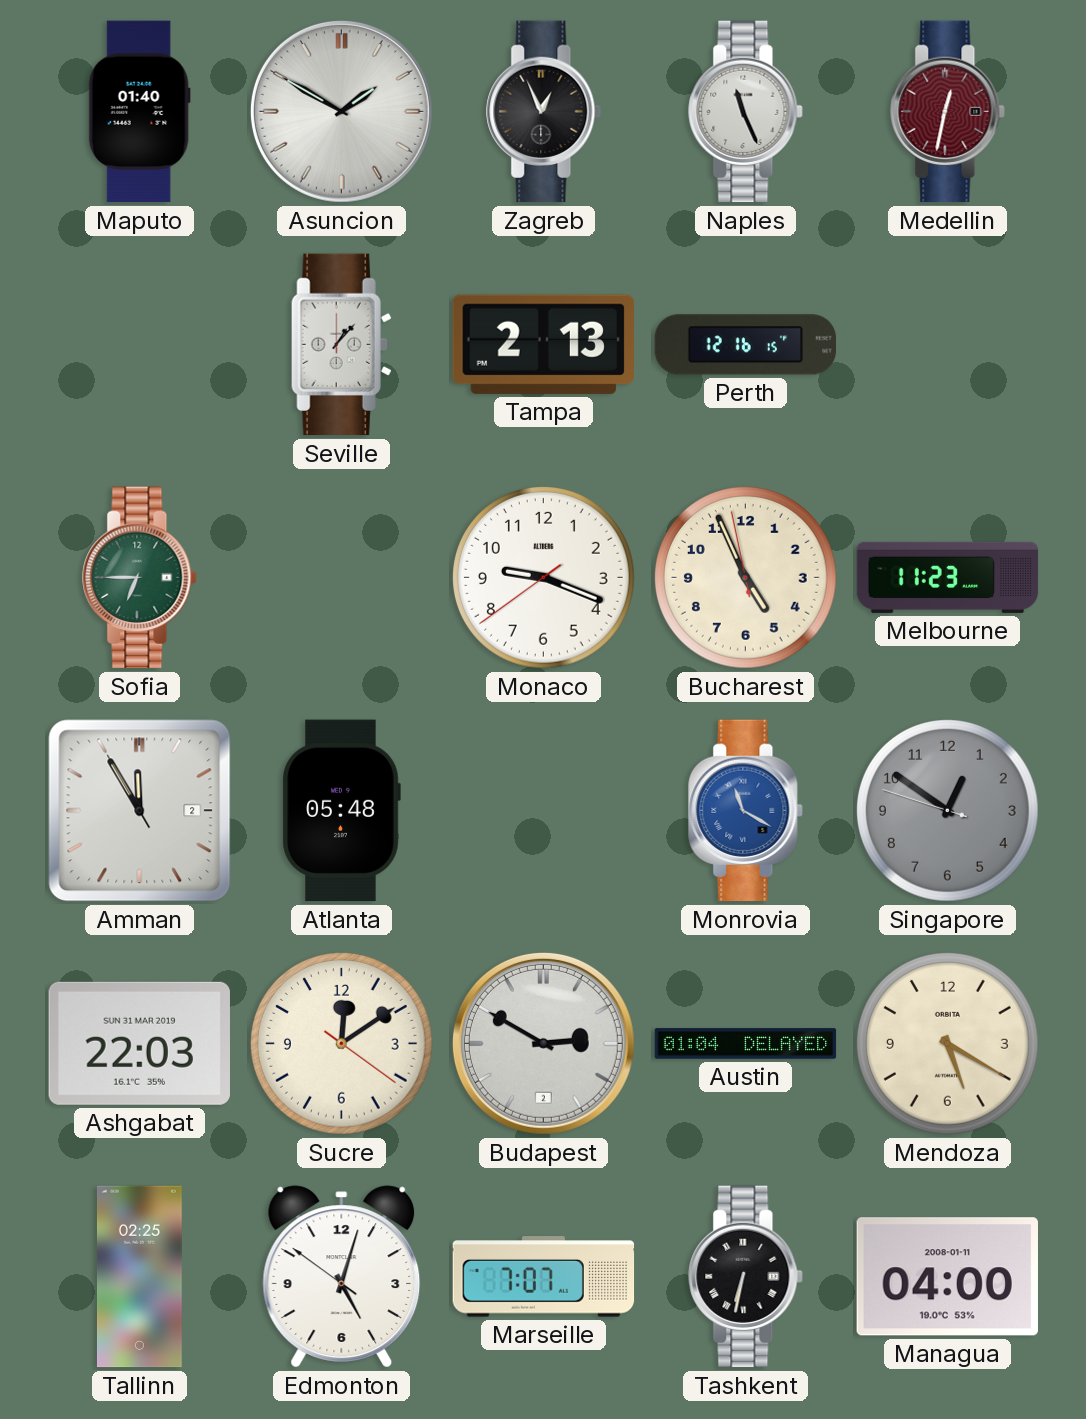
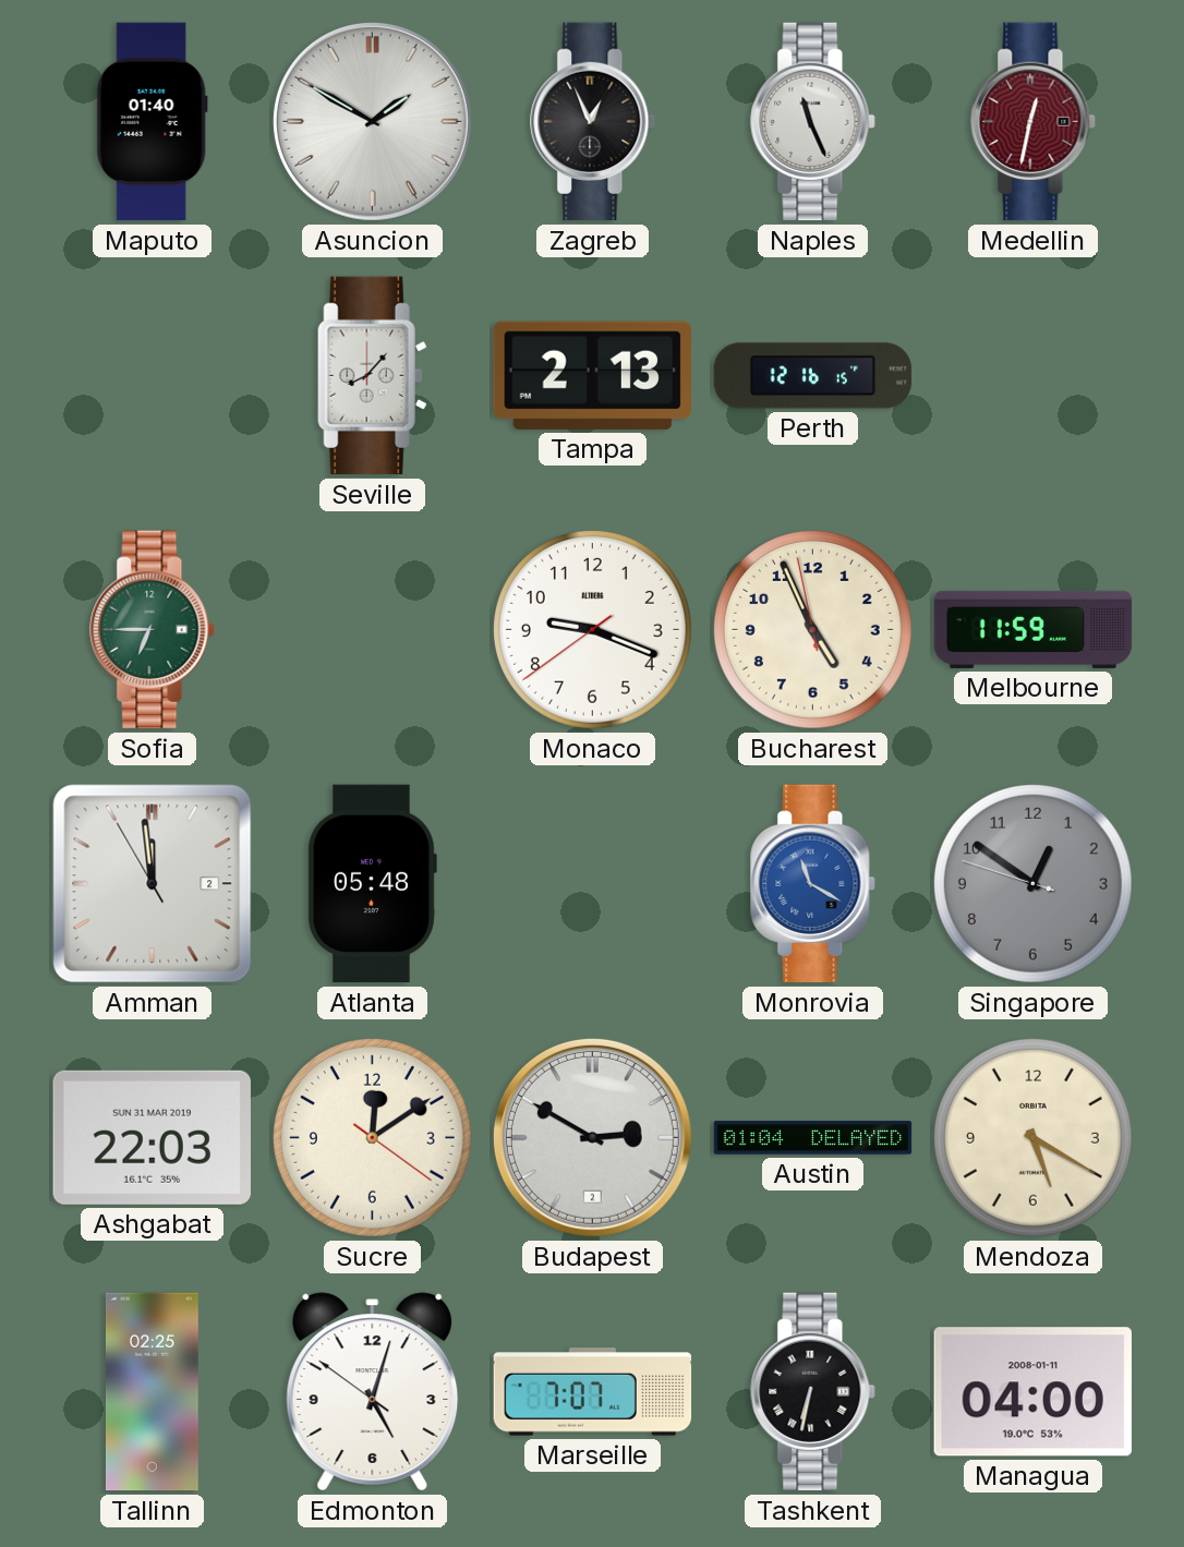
Seville: 1:07 -> 8:07
Melbourne: 11:23 -> 11:59
Amman: 11:54 -> 11:58
